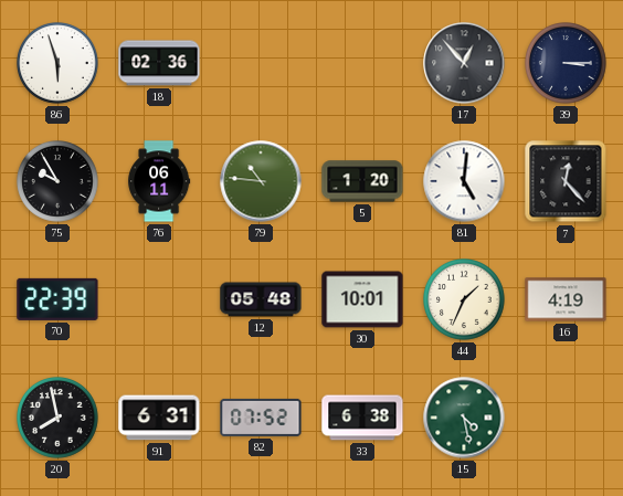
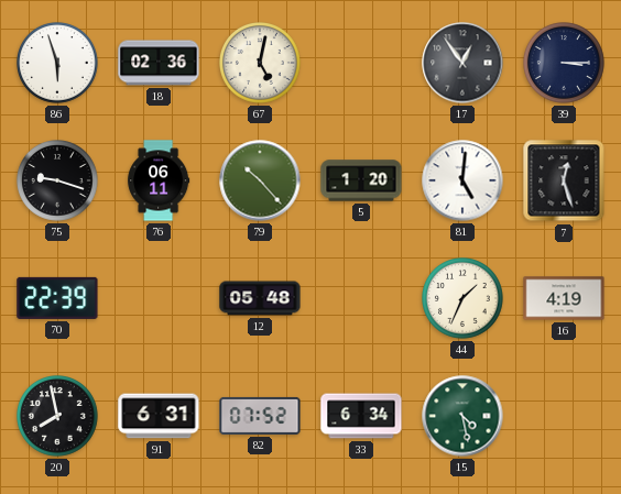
67: none -> 5:02
17: 12:53 -> 12:54
75: 9:55 -> 9:18
79: 10:46 -> 10:23
7: 12:23 -> 12:27
30: 10:01 -> none
33: 6:38 -> 6:34
